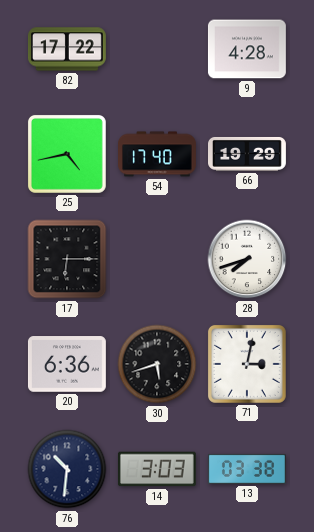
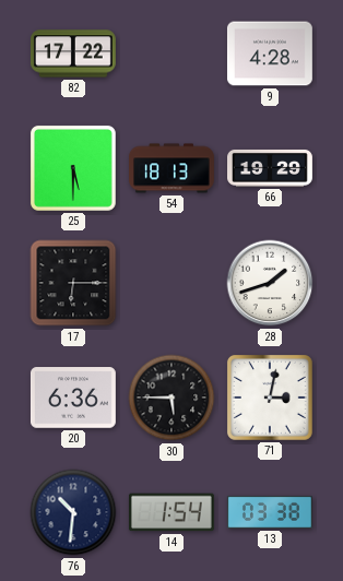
25: 4:43 -> 5:30
54: 17:40 -> 18:13
28: 7:42 -> 1:42
30: 5:42 -> 5:45
14: 3:03 -> 1:54
